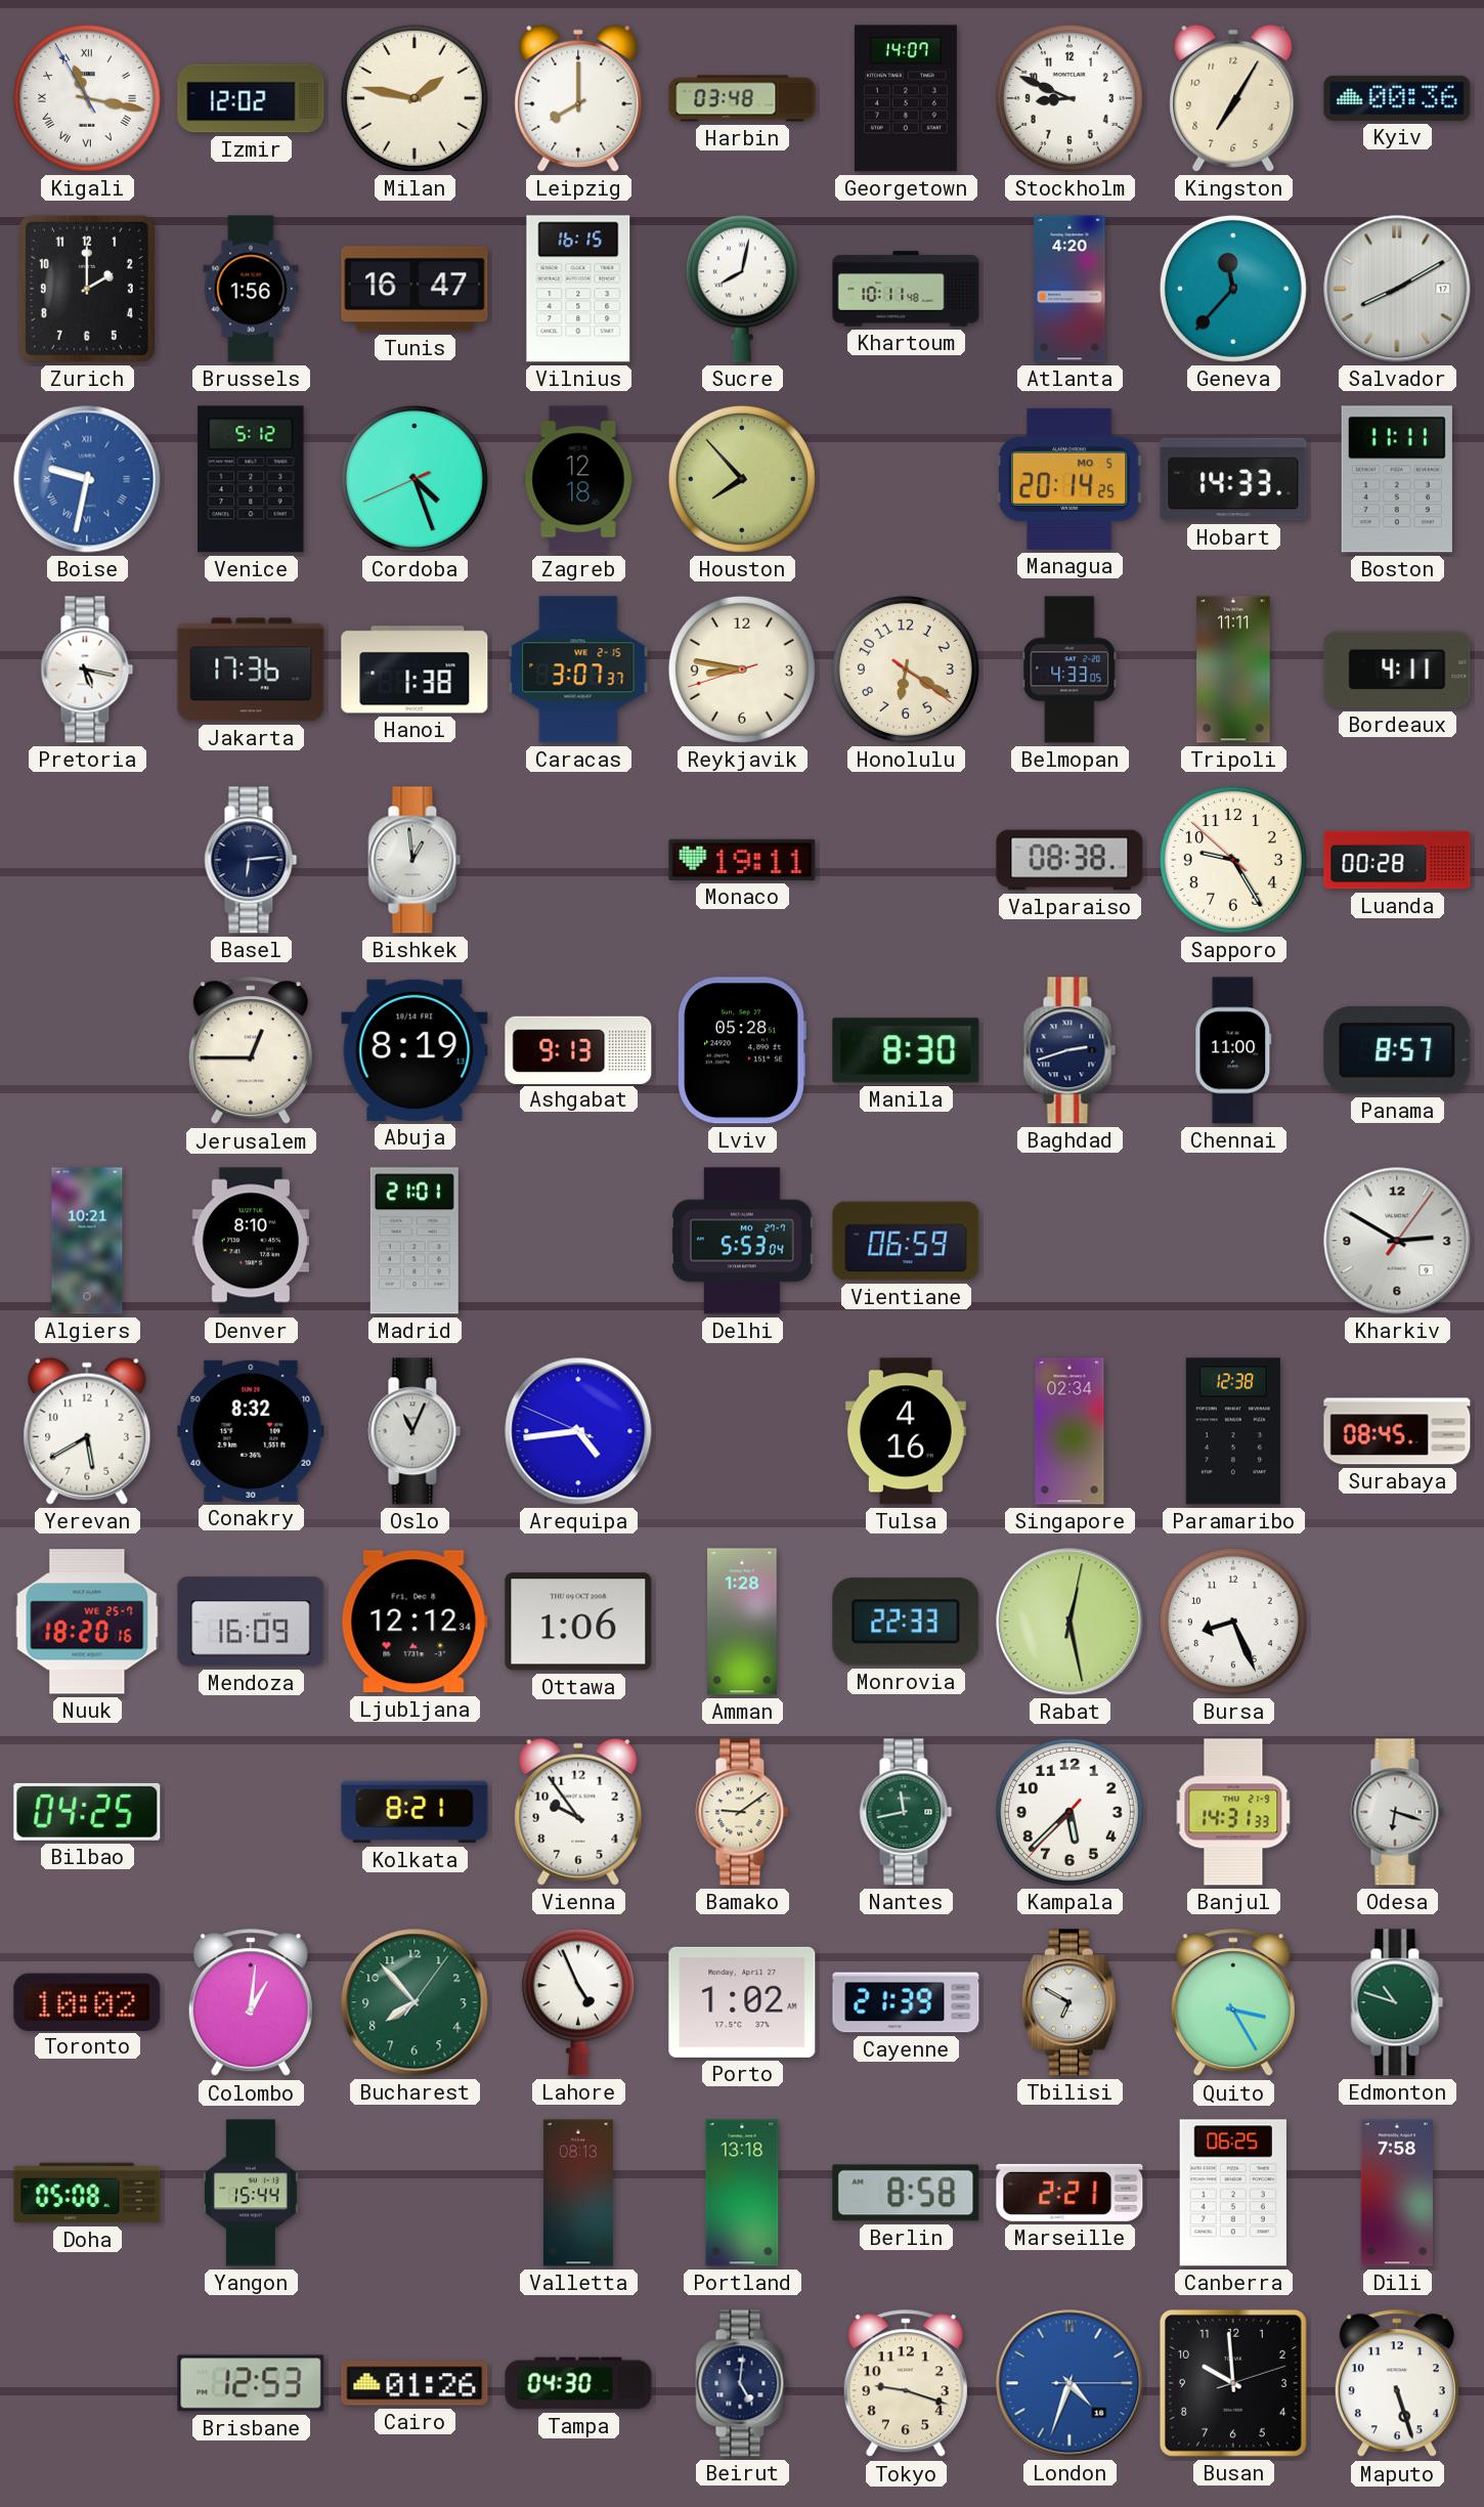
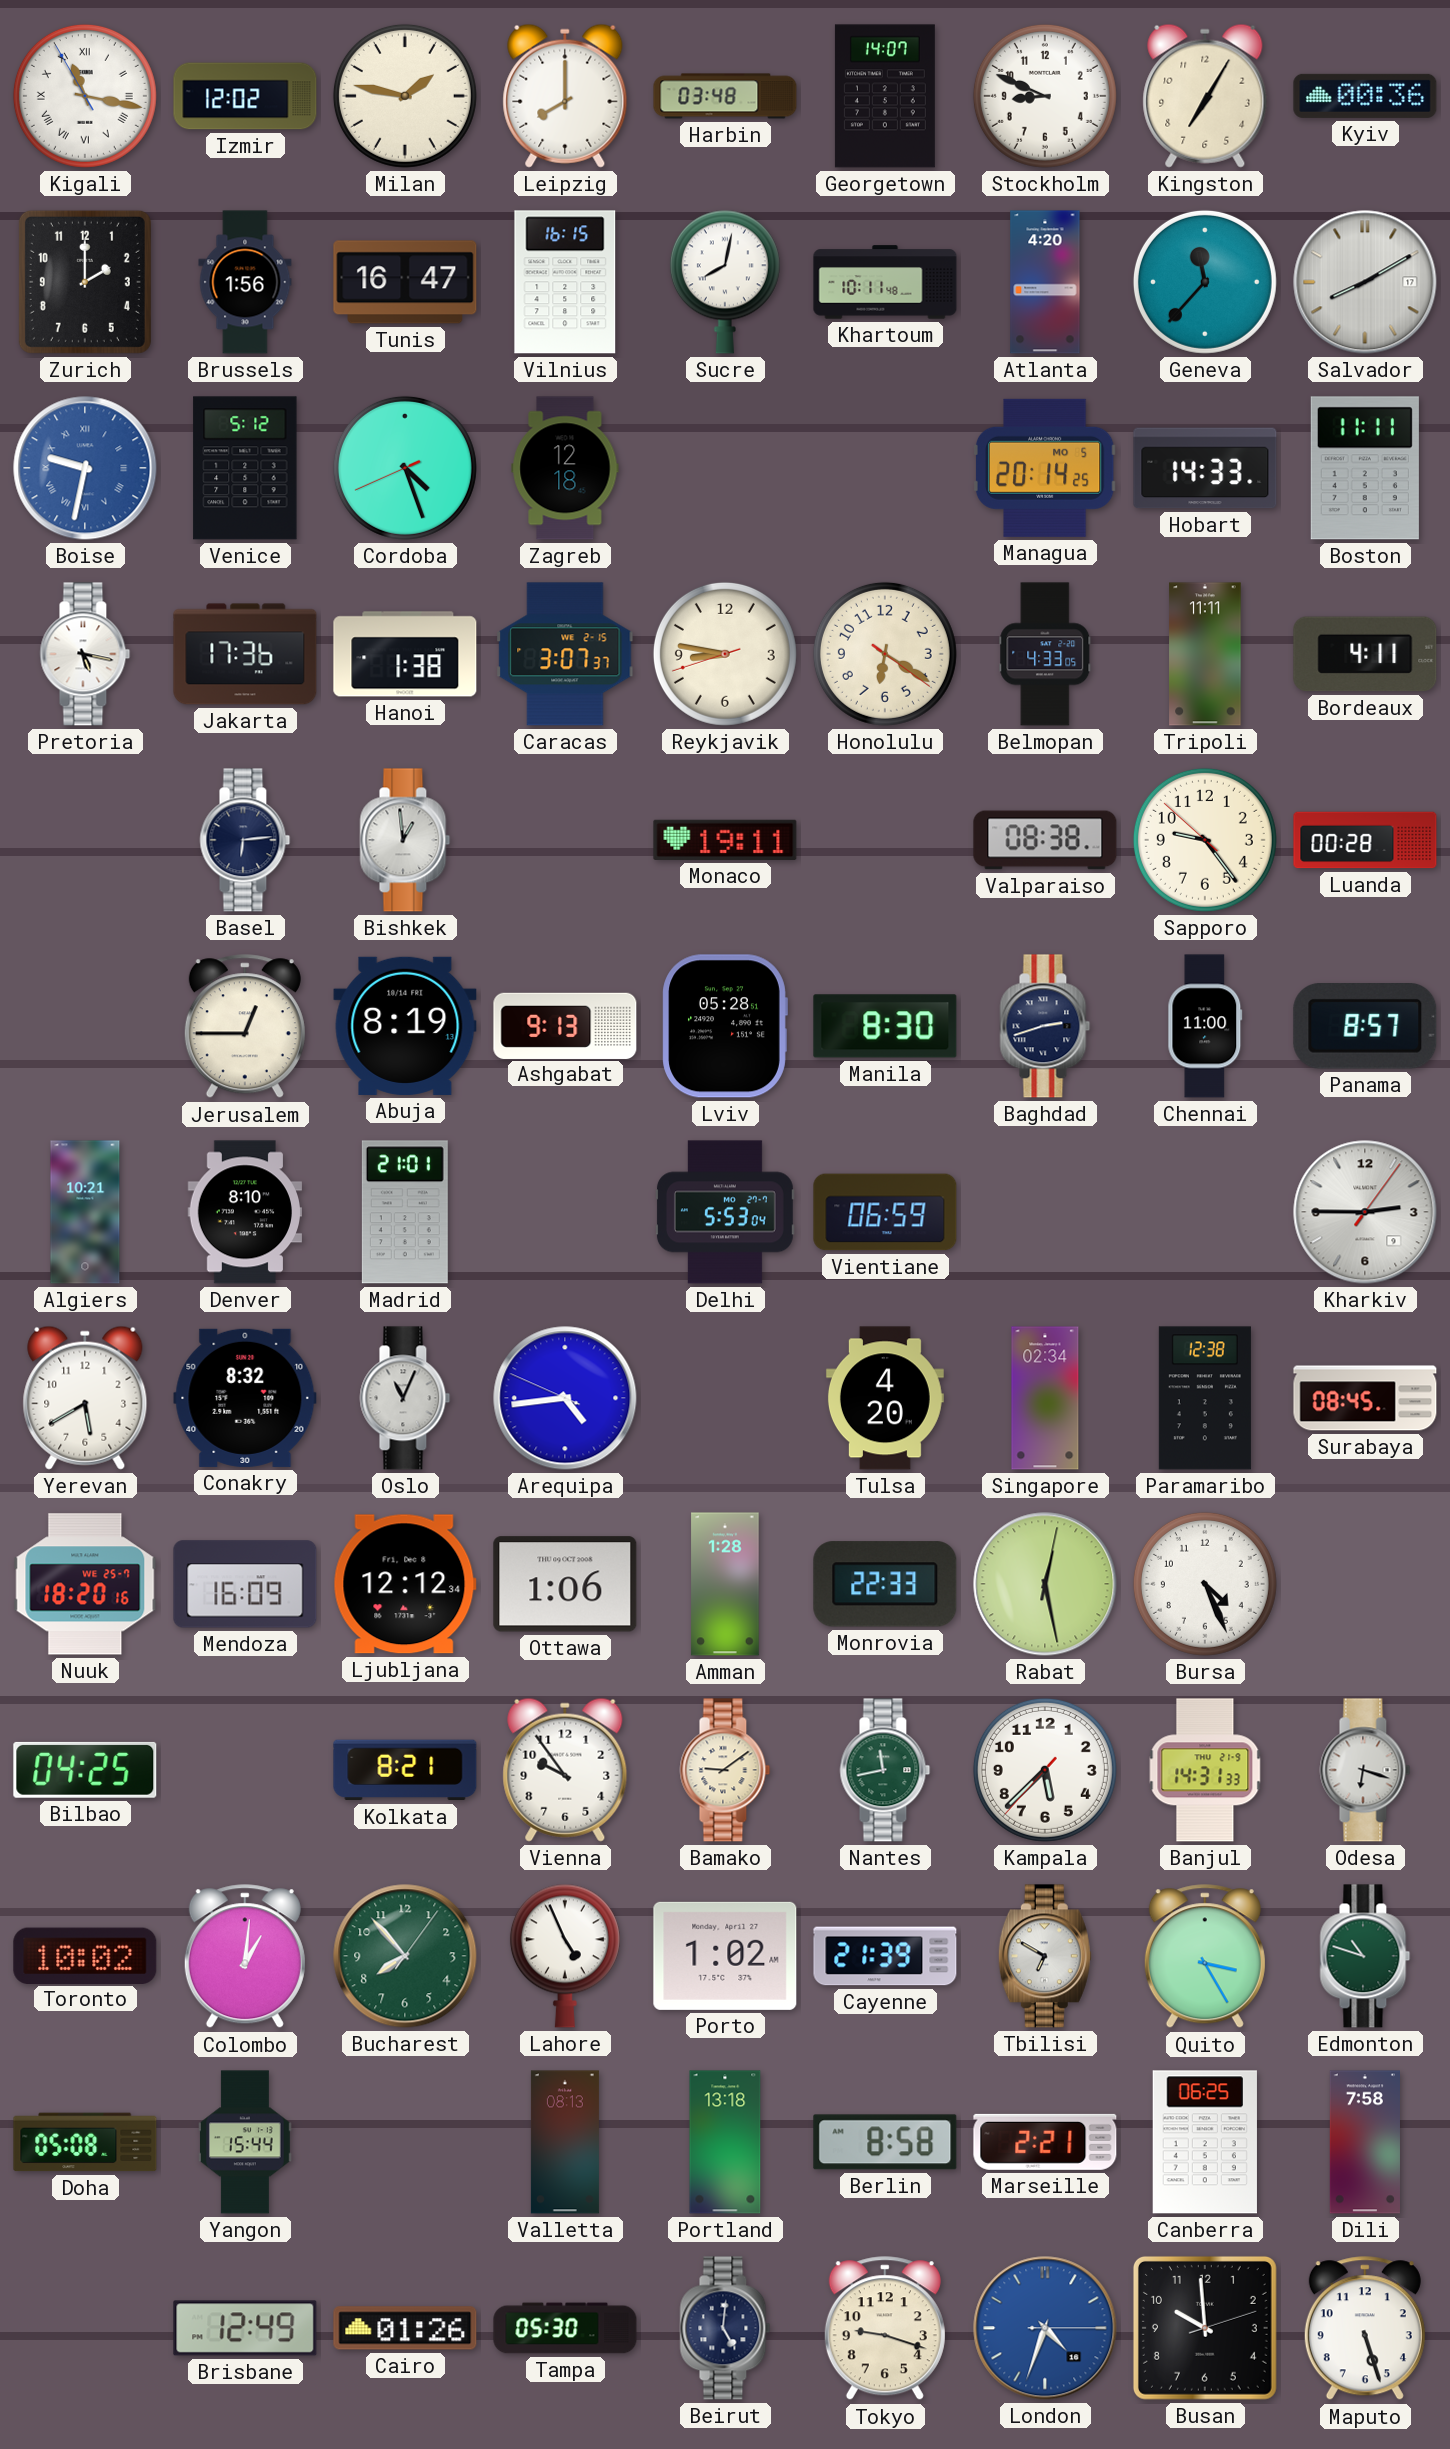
Houston: 7:53 -> none
Sapporo: 9:24 -> 9:23
Kharkiv: 2:50 -> 2:45
Tulsa: 4:16 -> 4:20
Bursa: 8:26 -> 4:26
Brisbane: 12:53 -> 12:49
Tampa: 04:30 -> 05:30
